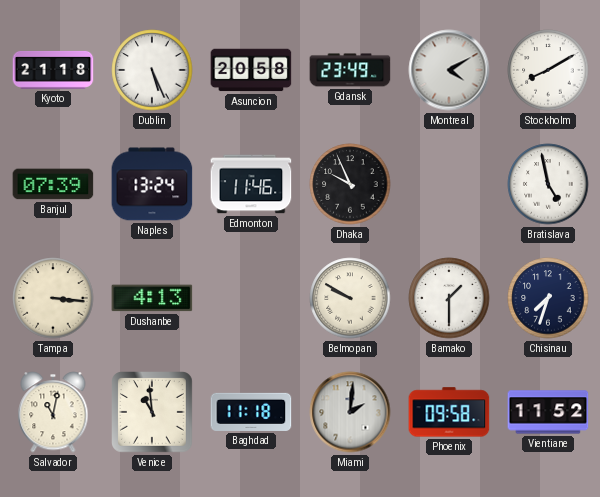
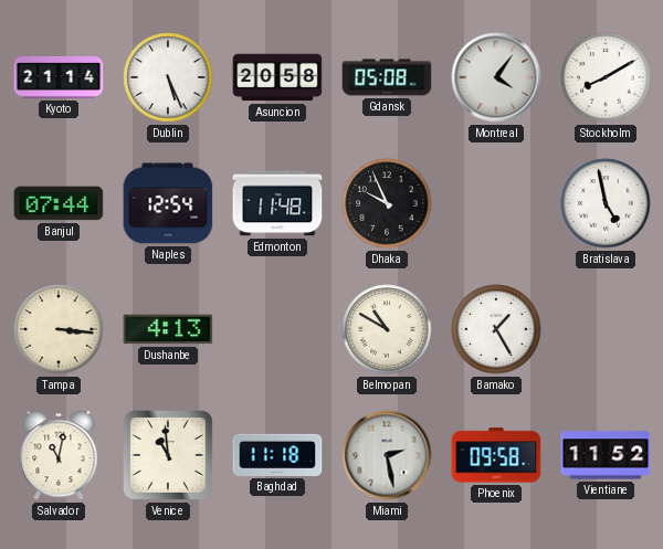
Kyoto: 21:18 -> 21:14
Gdansk: 23:49 -> 05:08
Montreal: 4:10 -> 4:06
Banjul: 07:39 -> 07:44
Naples: 13:24 -> 12:54
Edmonton: 11:46 -> 11:48
Belmopan: 9:50 -> 10:50
Bamako: 1:30 -> 1:25
Chisinau: 7:33 -> none
Miami: 2:01 -> 2:28
